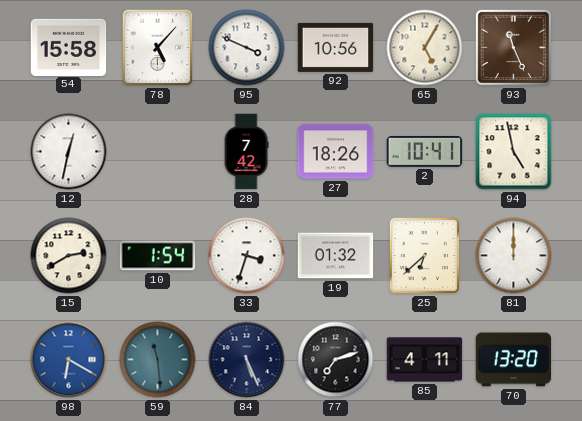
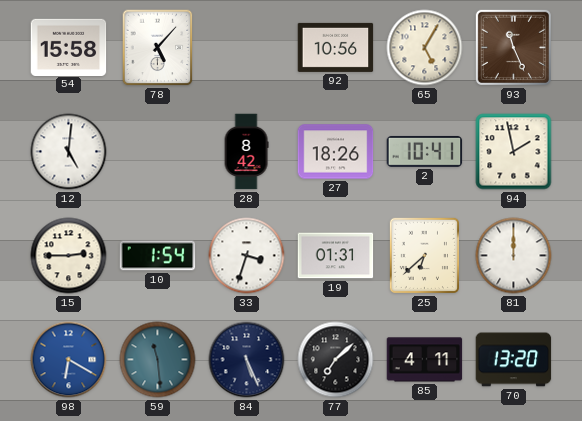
95: 3:49 -> none
12: 12:32 -> 5:01
28: 7:42 -> 8:42
94: 4:58 -> 1:58
15: 2:40 -> 2:45
19: 01:32 -> 01:31
77: 7:12 -> 7:08
